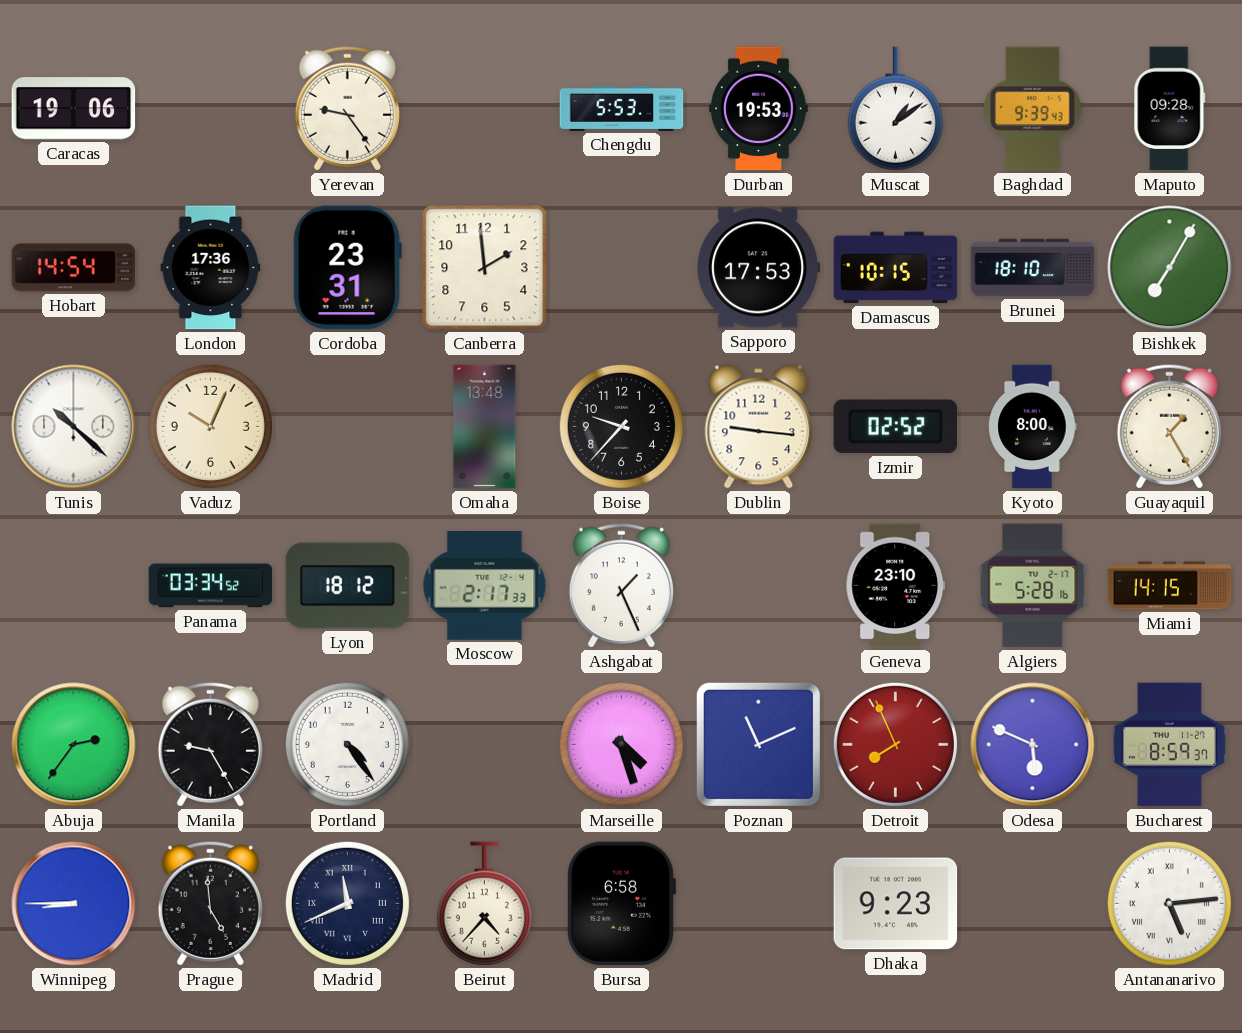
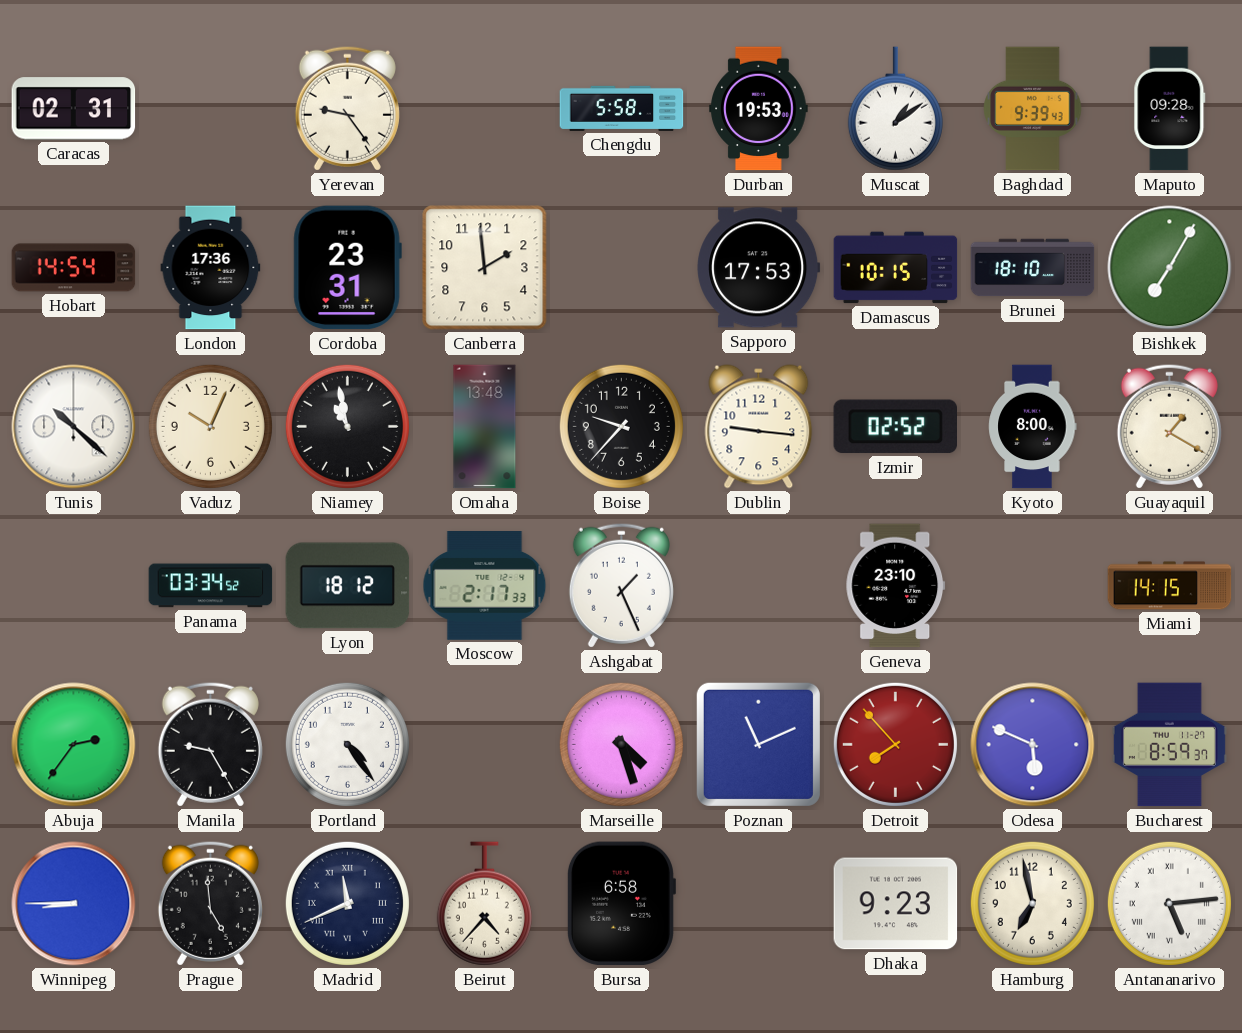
Caracas: 19:06 -> 02:31
Chengdu: 5:53 -> 5:58
Niamey: none -> 10:58
Guayaquil: 1:25 -> 1:20
Algiers: 5:28 -> none
Detroit: 7:56 -> 7:53
Hamburg: none -> 6:58
